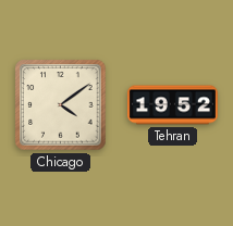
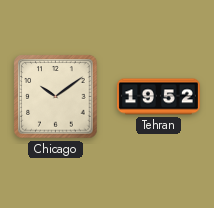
Chicago: 4:09 -> 10:09
